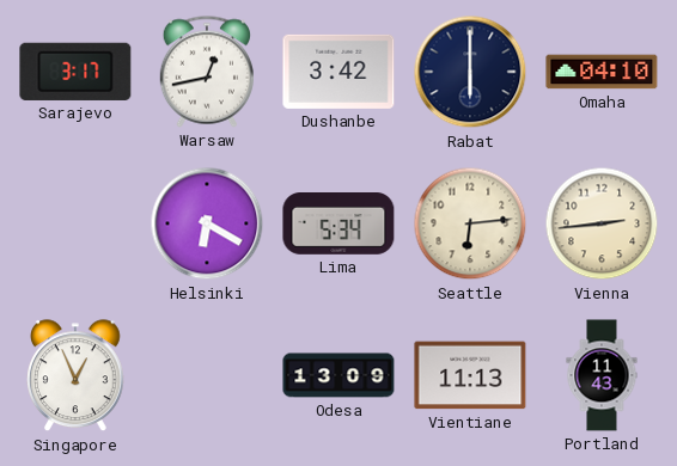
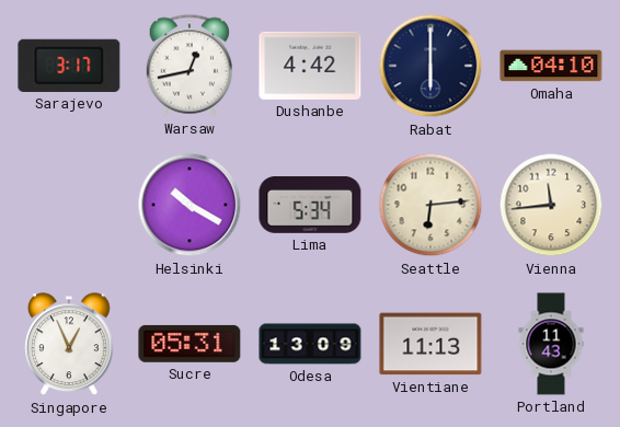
Dushanbe: 3:42 -> 4:42
Helsinki: 6:20 -> 10:20
Vienna: 2:44 -> 11:44
Sucre: none -> 05:31
